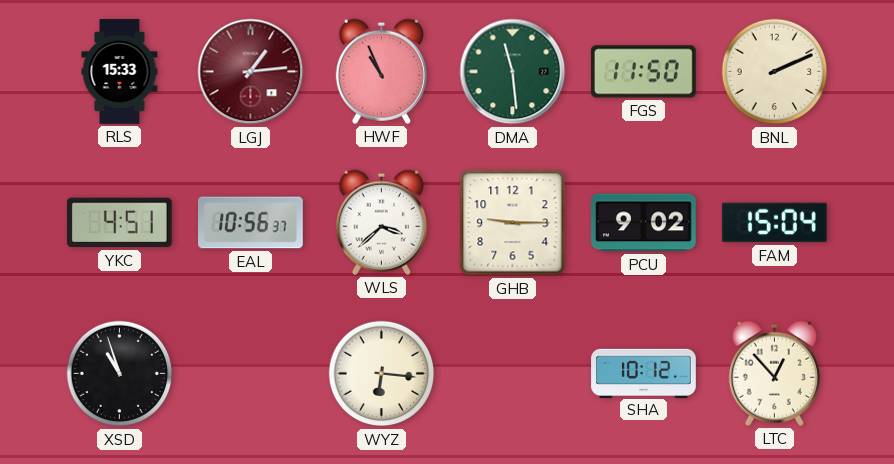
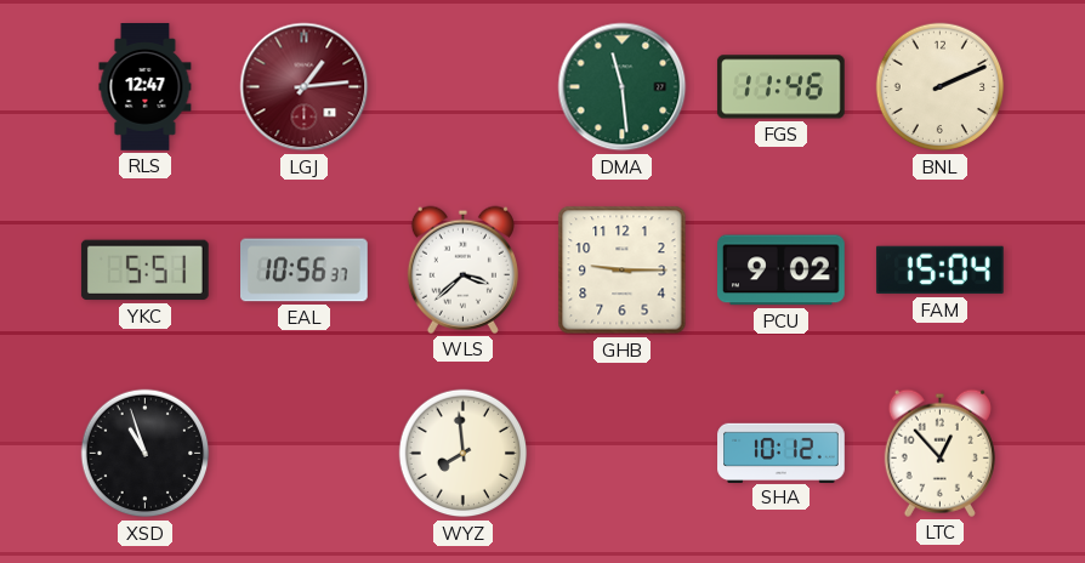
RLS: 15:33 -> 12:47
HWF: 10:56 -> none
FGS: 11:50 -> 11:46
YKC: 4:51 -> 5:51
WYZ: 6:16 -> 7:59
